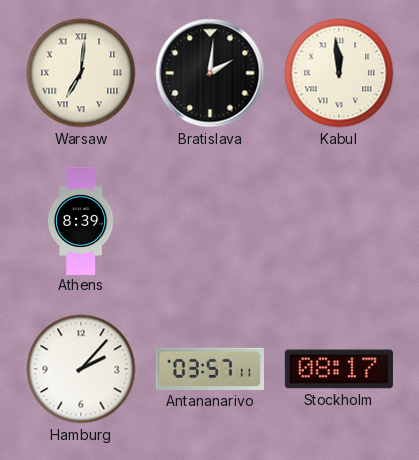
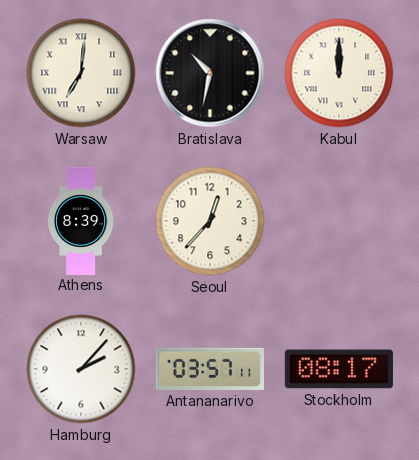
Bratislava: 2:01 -> 10:32
Kabul: 11:59 -> 12:00
Seoul: none -> 12:37
